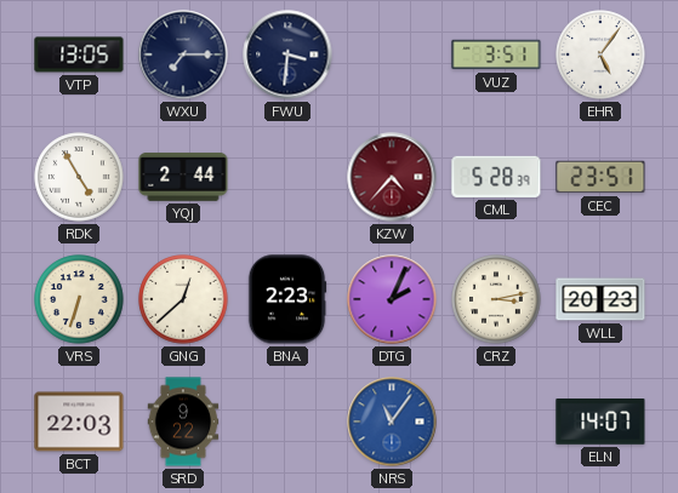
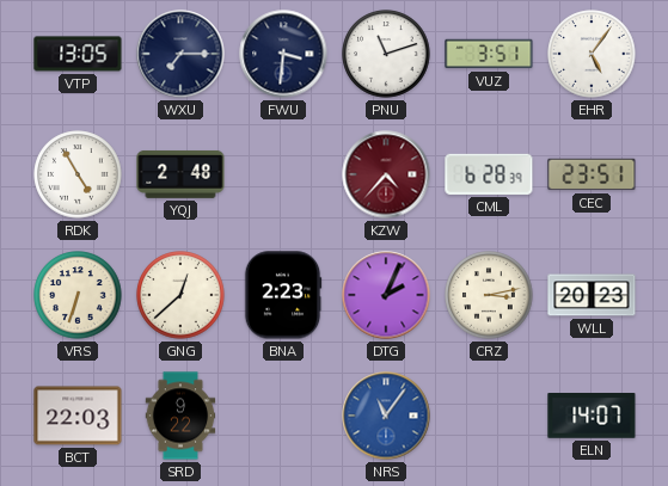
PNU: none -> 11:12
YQJ: 2:44 -> 2:48
CML: 5:28 -> 6:28
